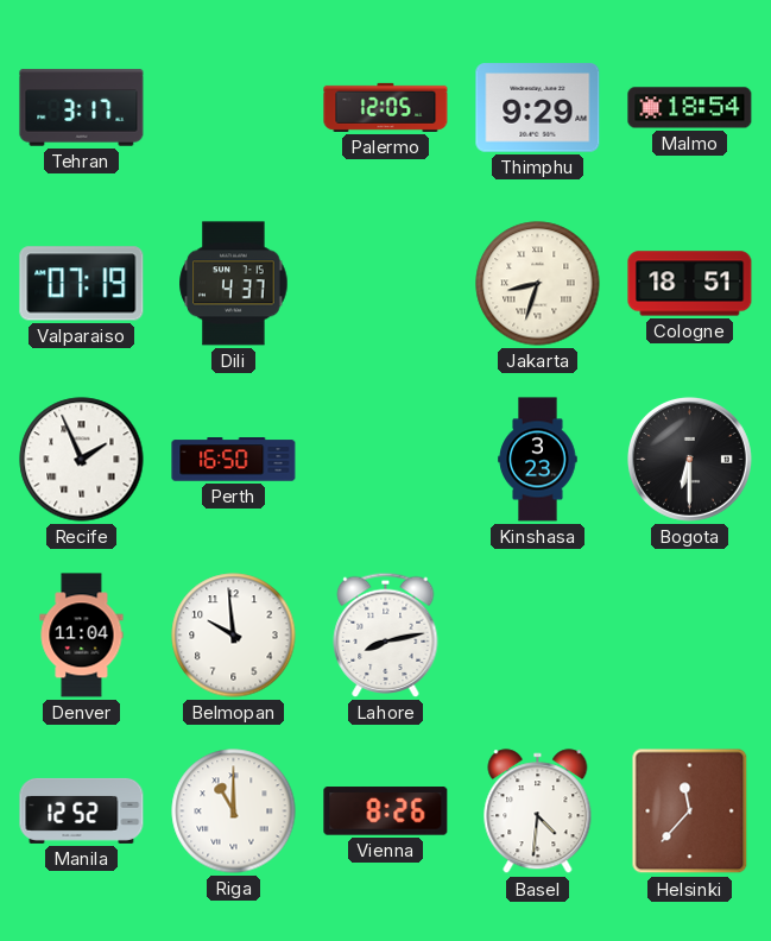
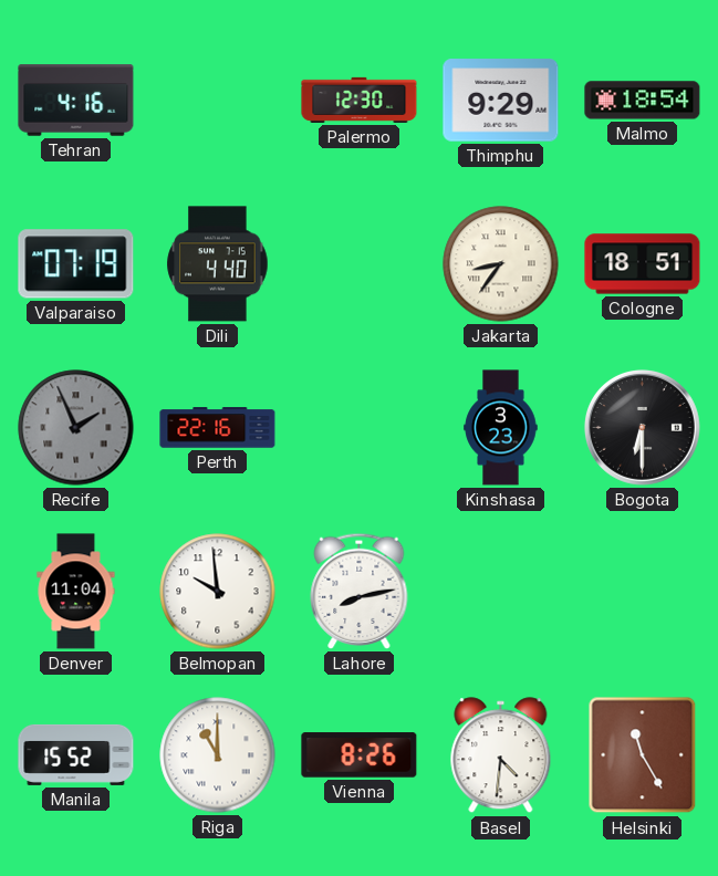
Tehran: 3:17 -> 4:16
Palermo: 12:05 -> 12:30
Dili: 4:37 -> 4:40
Jakarta: 8:33 -> 8:36
Recife dial: white -> grey
Perth: 16:50 -> 22:16
Manila: 12:52 -> 15:52
Helsinki: 11:37 -> 11:25
